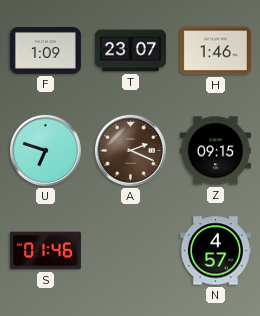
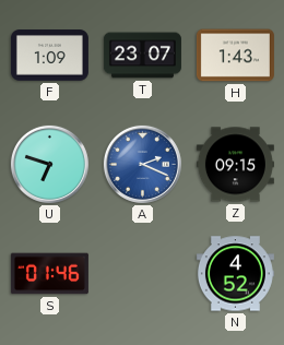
H: 1:46 -> 1:43
A dial: brown -> blue
N: 4:57 -> 4:52
